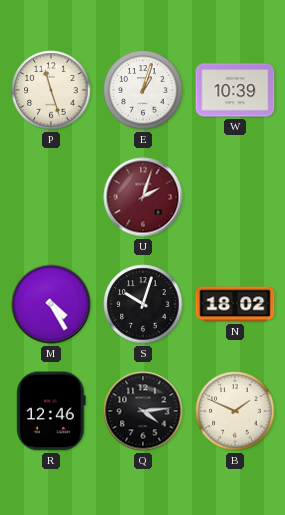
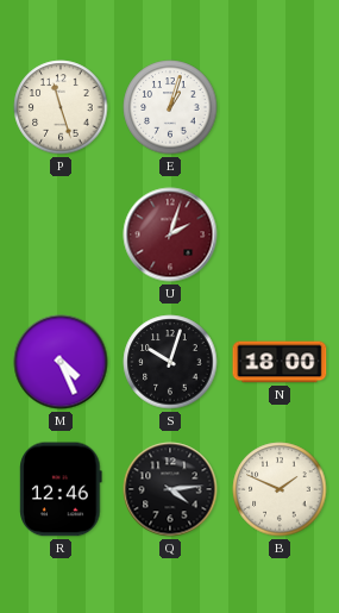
W: 10:39 -> none
M: 4:25 -> 4:26
N: 18:02 -> 18:00
